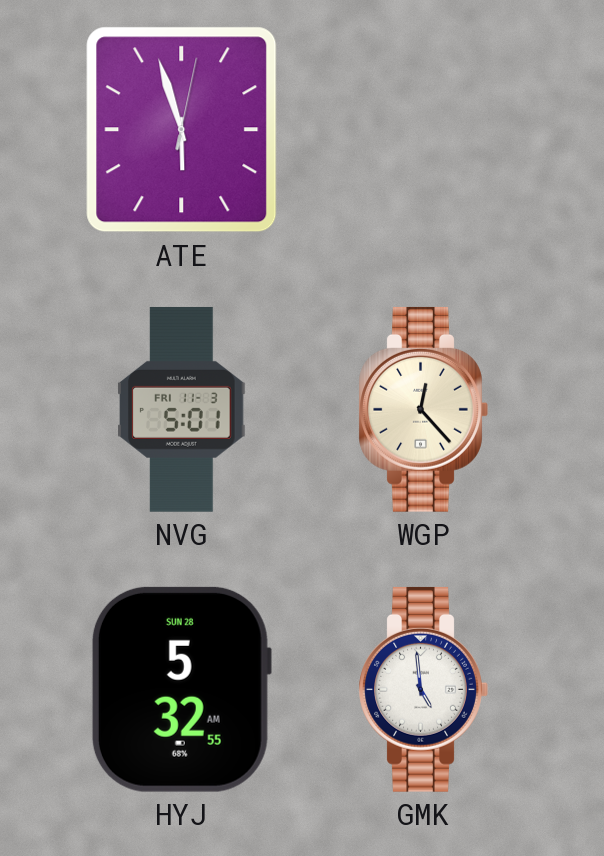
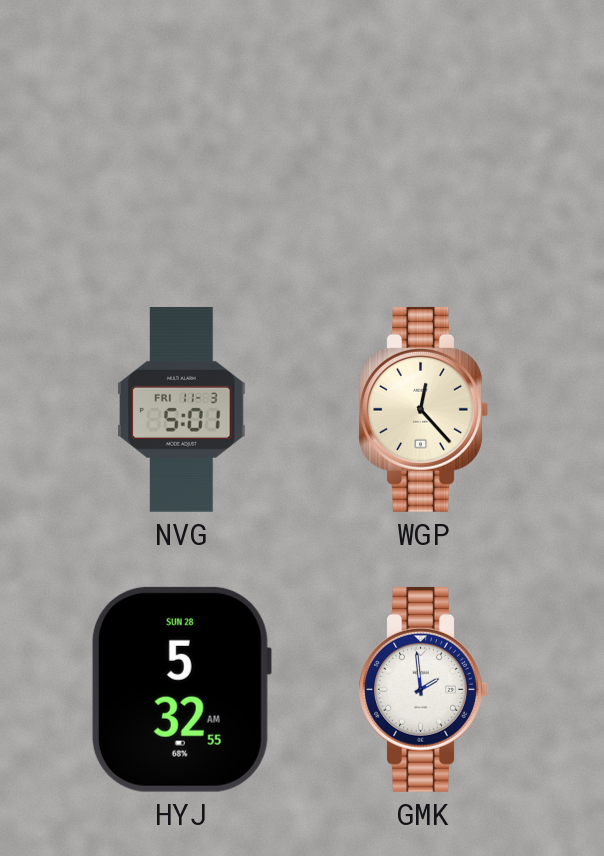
ATE: 5:57 -> none
GMK: 4:59 -> 1:59
